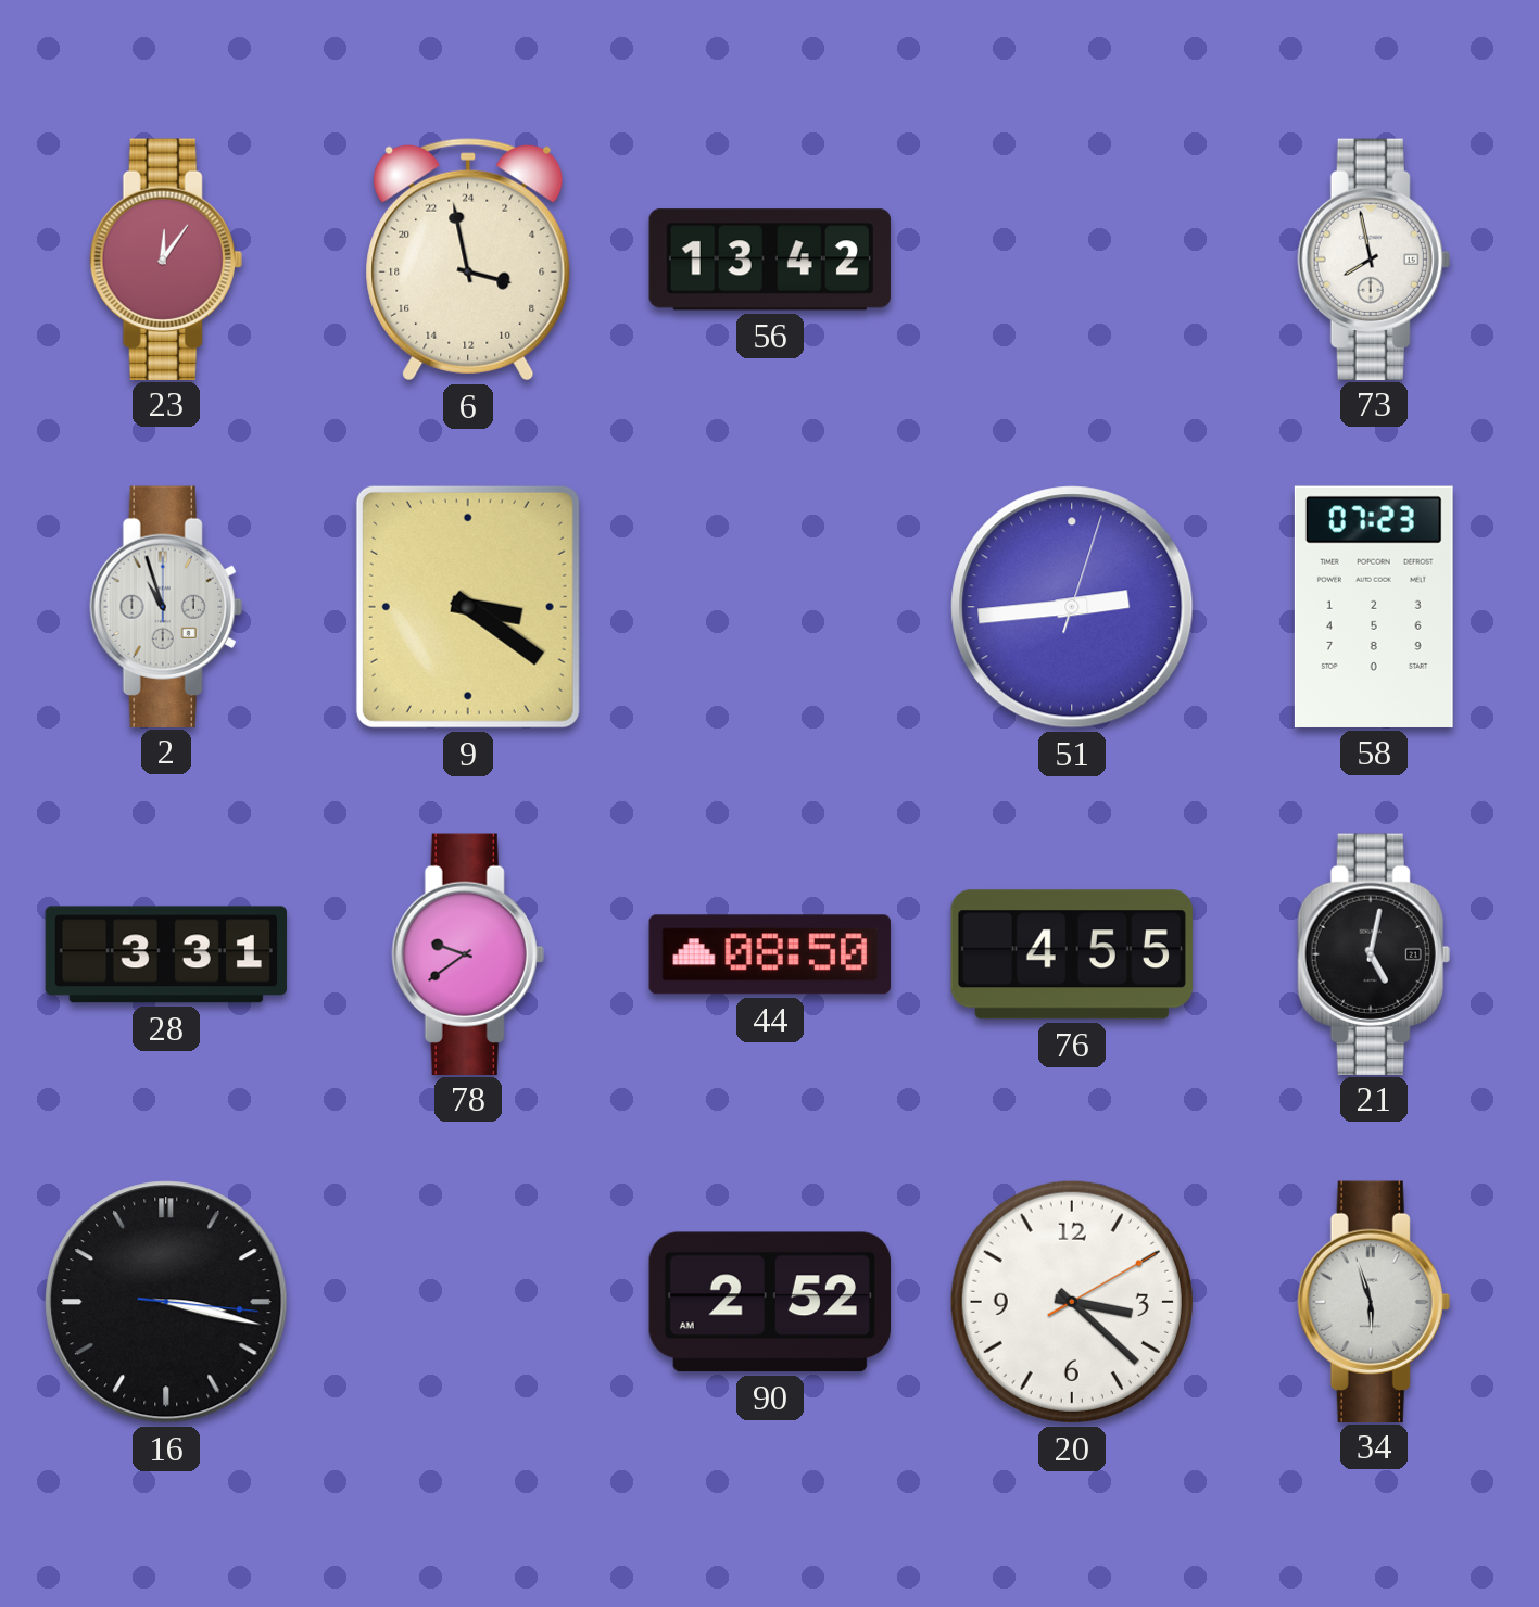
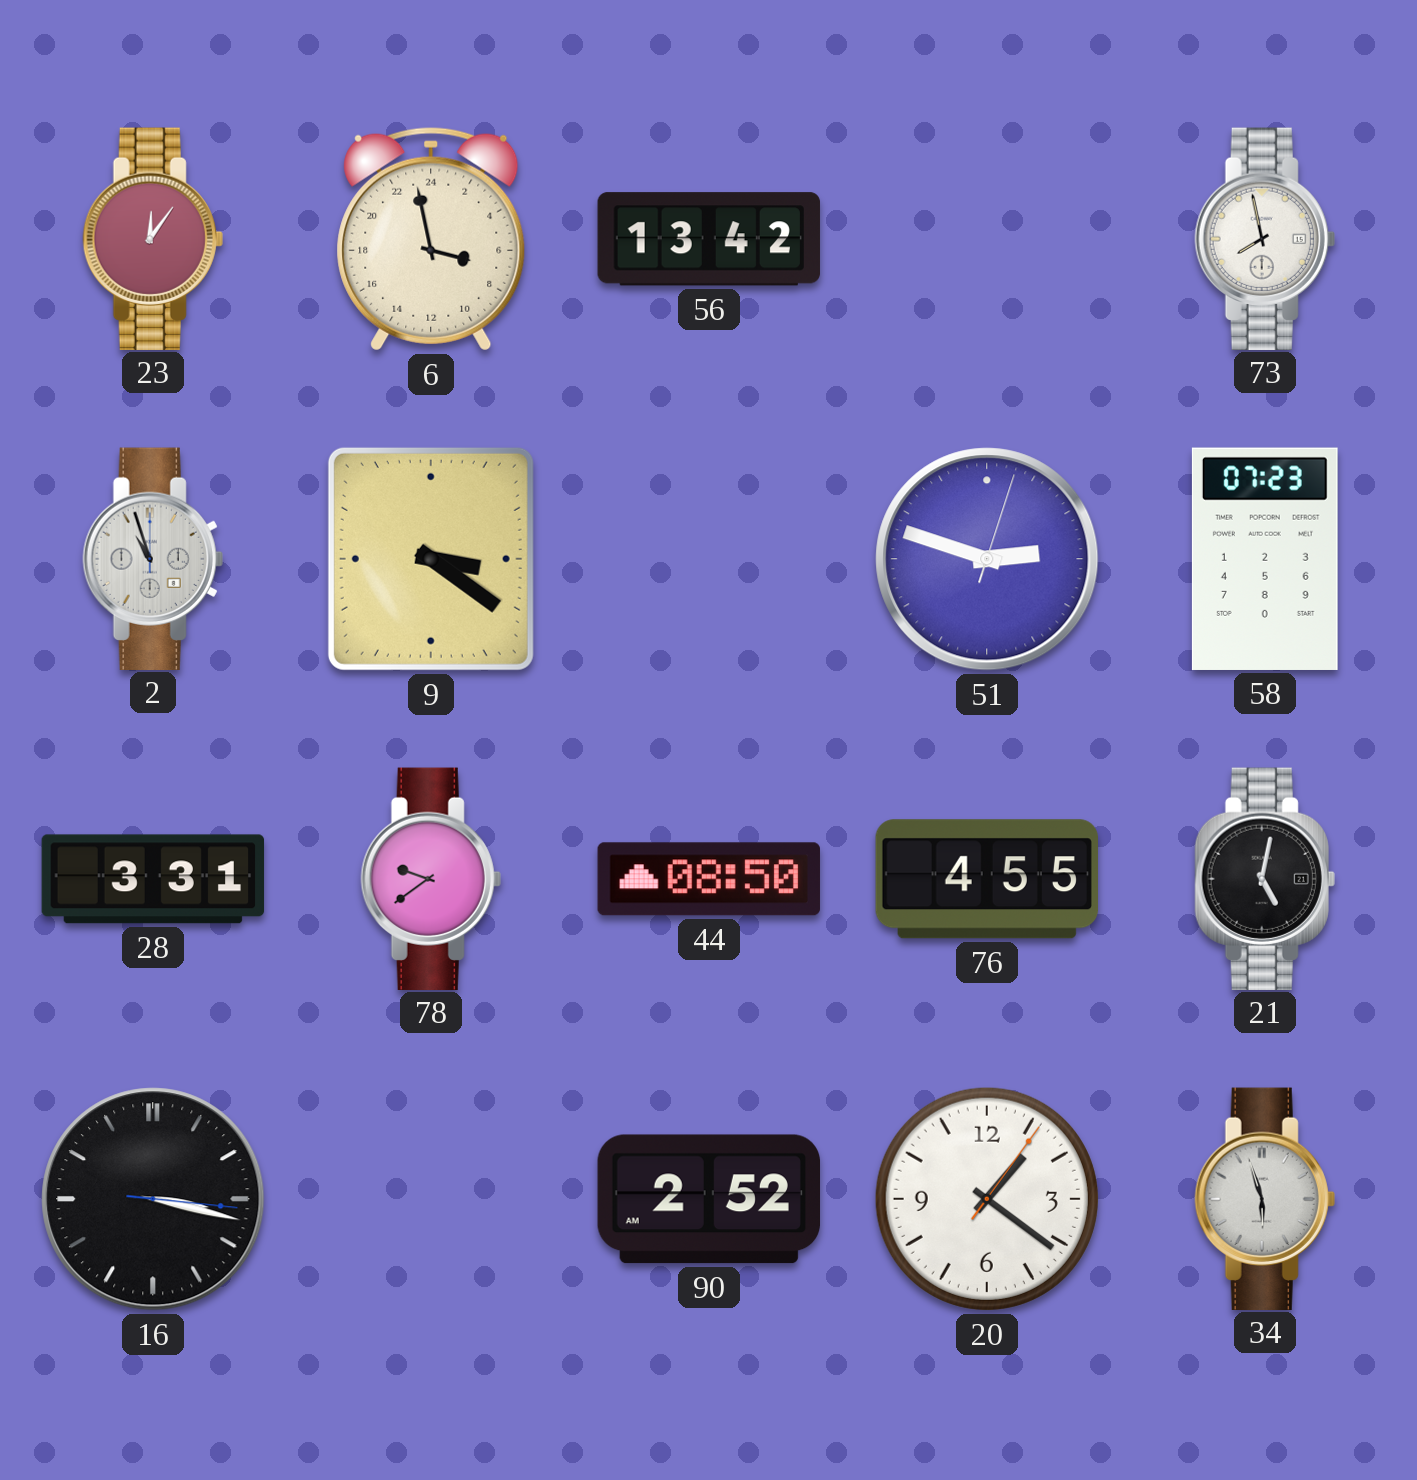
51: 2:44 -> 2:48
20: 3:22 -> 1:21
